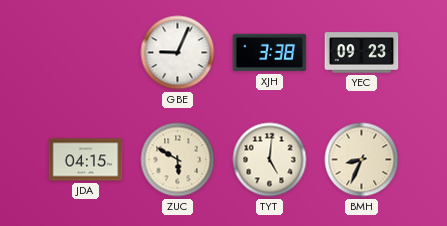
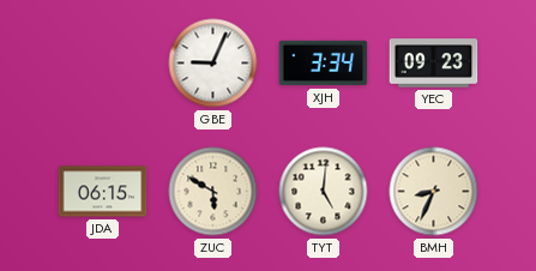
XJH: 3:38 -> 3:34
JDA: 04:15 -> 06:15
